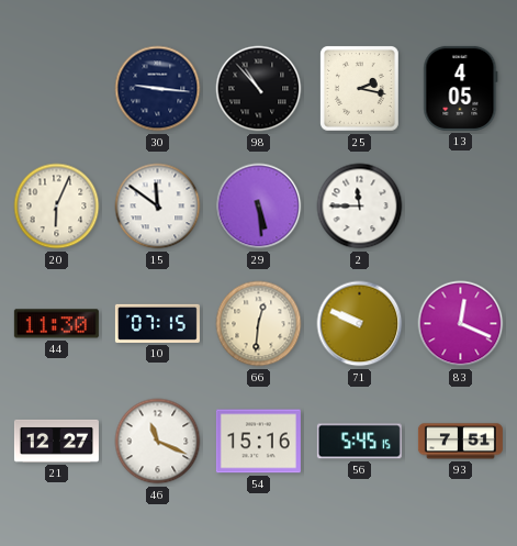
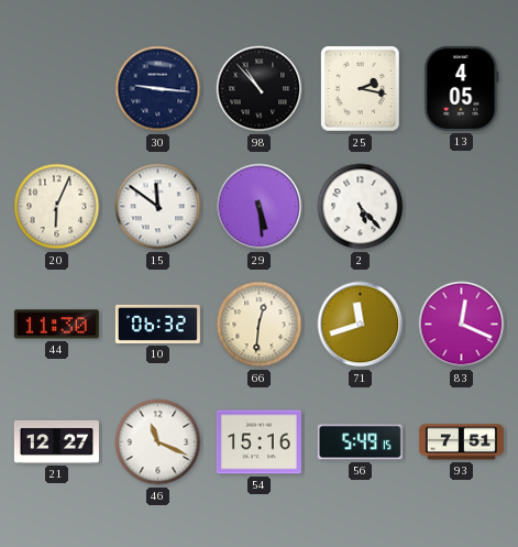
2: 11:45 -> 5:23
10: 07:15 -> 06:32
71: 9:49 -> 11:42
56: 5:45 -> 5:49
